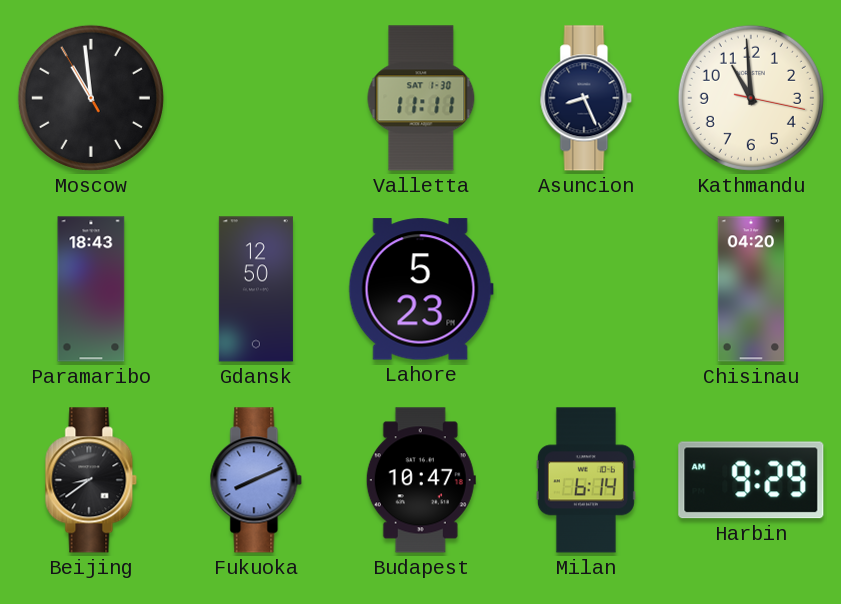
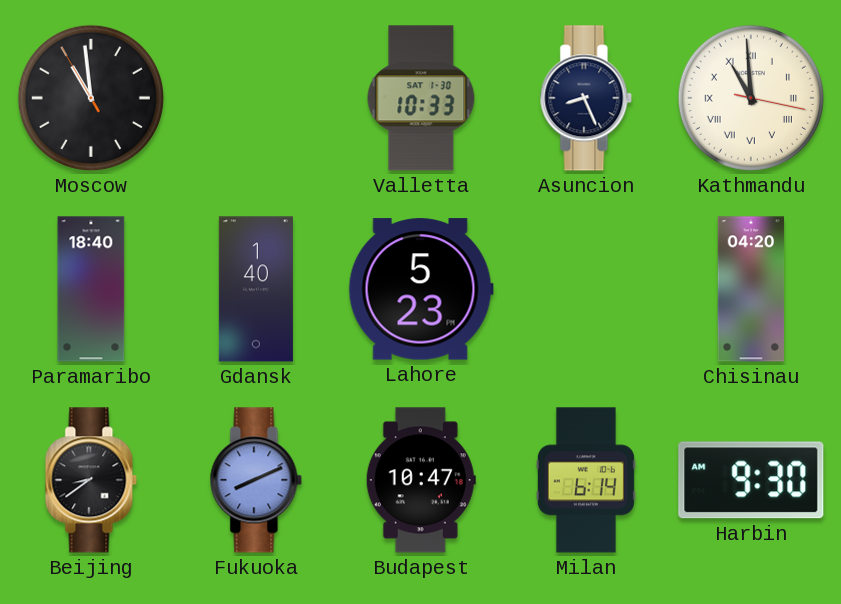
Valletta: 11:11 -> 10:33
Kathmandu numerals: Arabic -> Roman
Paramaribo: 18:43 -> 18:40
Gdansk: 12:50 -> 1:40
Harbin: 9:29 -> 9:30
